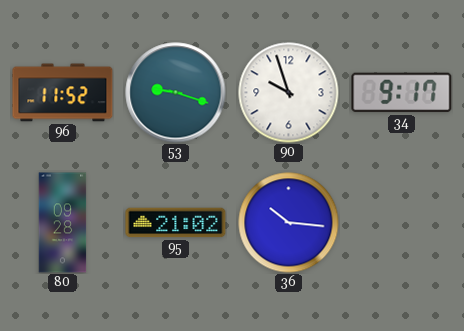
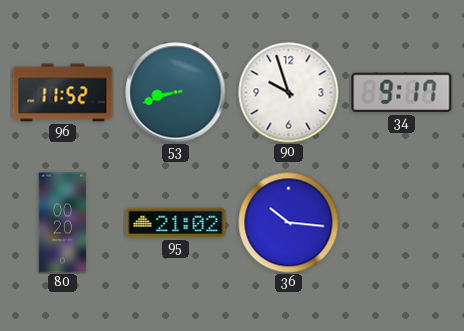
53: 9:18 -> 8:42
80: 09:28 -> 00:20
